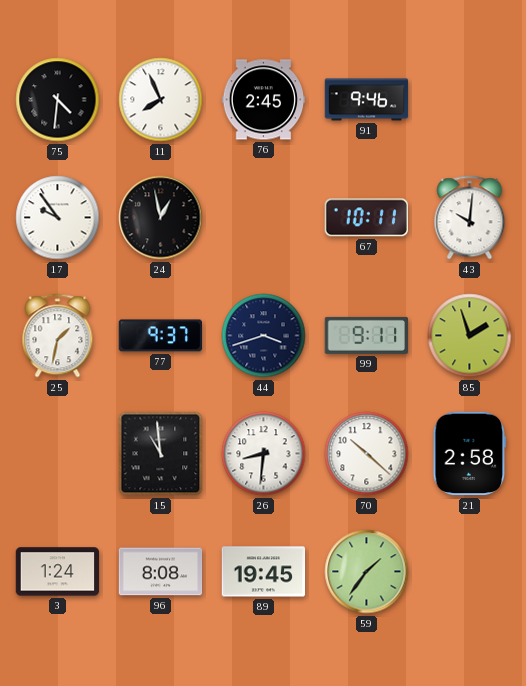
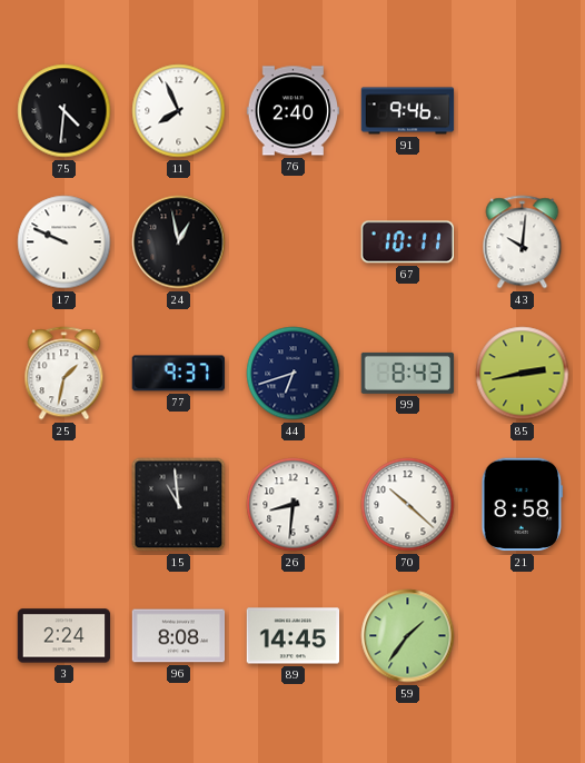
76: 2:45 -> 2:40
17: 9:54 -> 9:49
44: 3:42 -> 6:42
99: 9:11 -> 8:43
85: 1:57 -> 2:43
21: 2:58 -> 8:58
3: 1:24 -> 2:24
89: 19:45 -> 14:45
